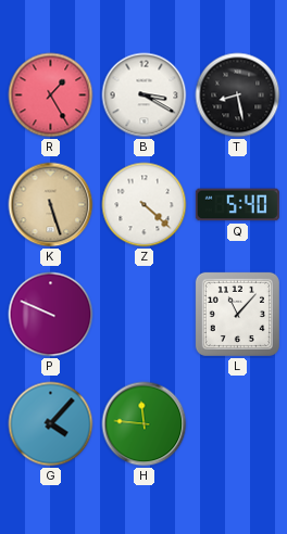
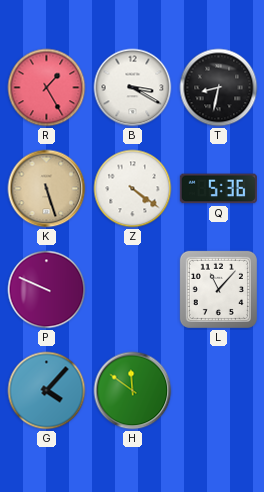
T: 8:28 -> 8:32
Z: 4:22 -> 4:21
Q: 5:40 -> 5:36
H: 11:46 -> 11:51
